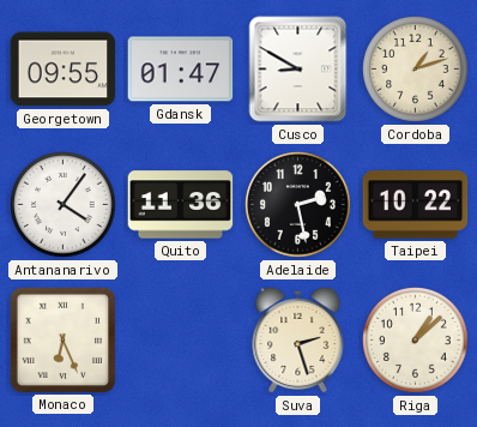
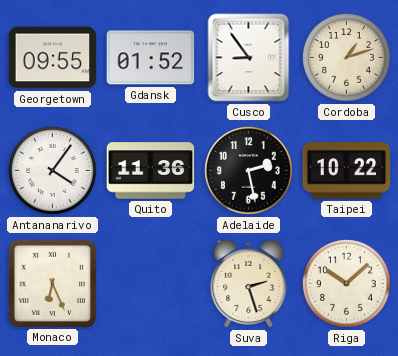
Gdansk: 01:47 -> 01:52
Cusco: 8:50 -> 8:54
Riga: 1:08 -> 10:08
